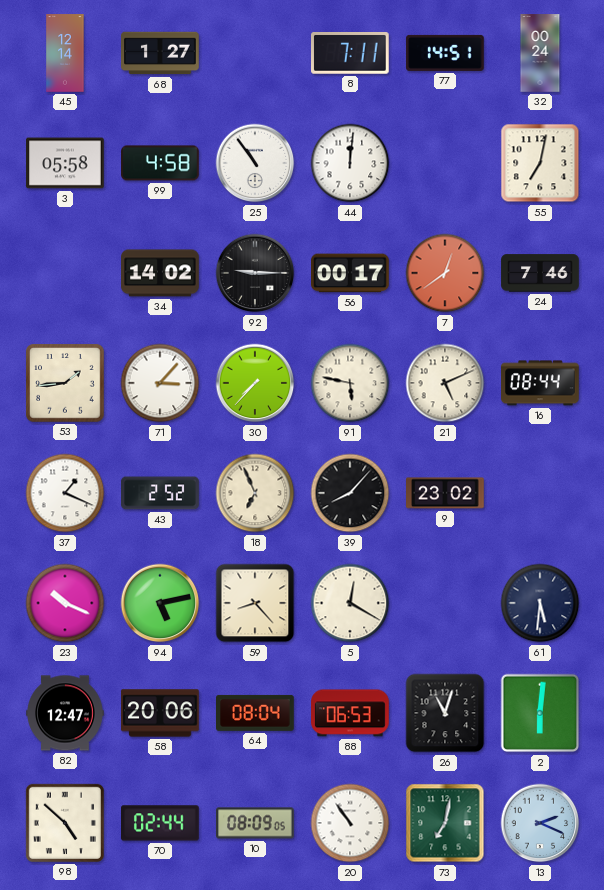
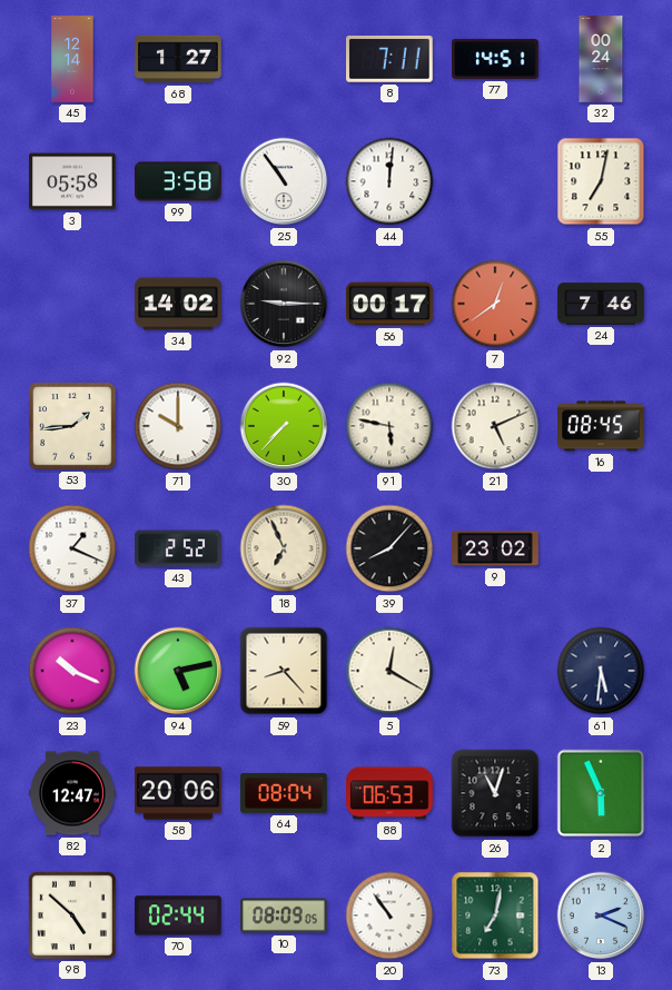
99: 4:58 -> 3:58
71: 3:07 -> 10:00
16: 08:44 -> 08:45
2: 6:01 -> 5:56
